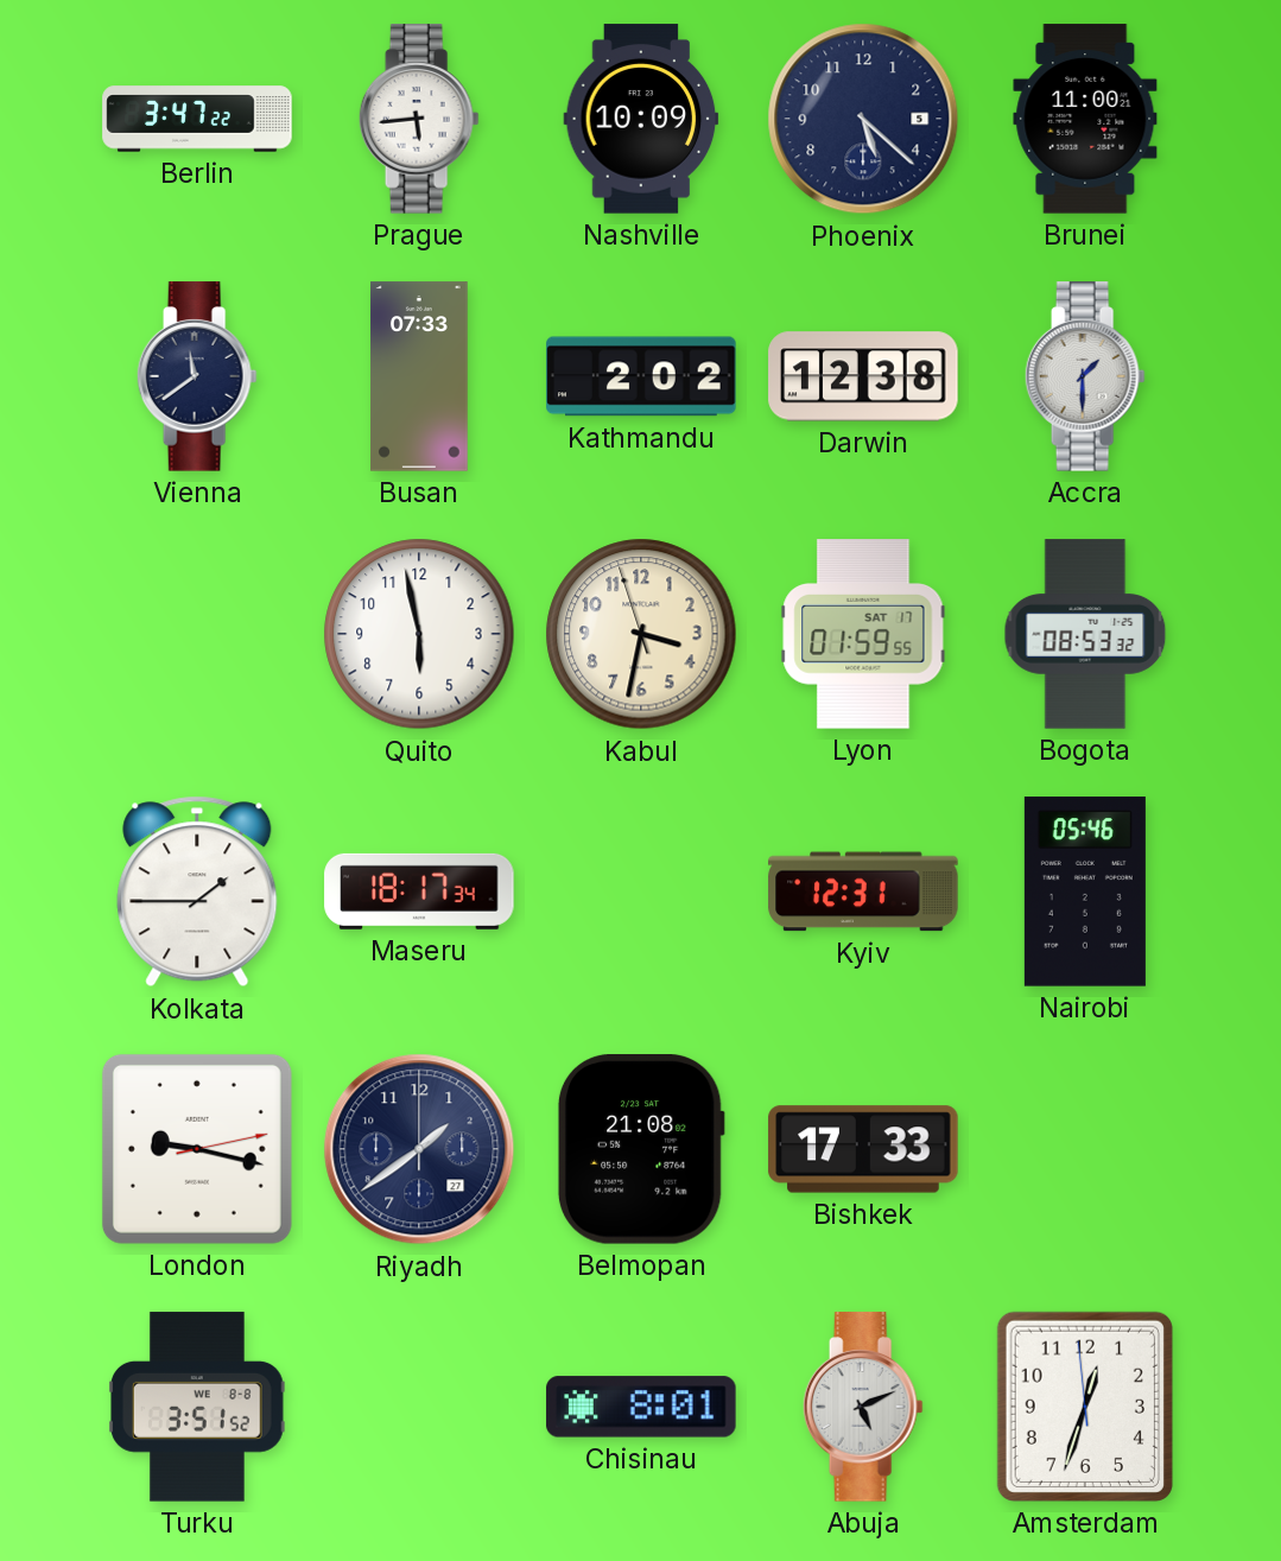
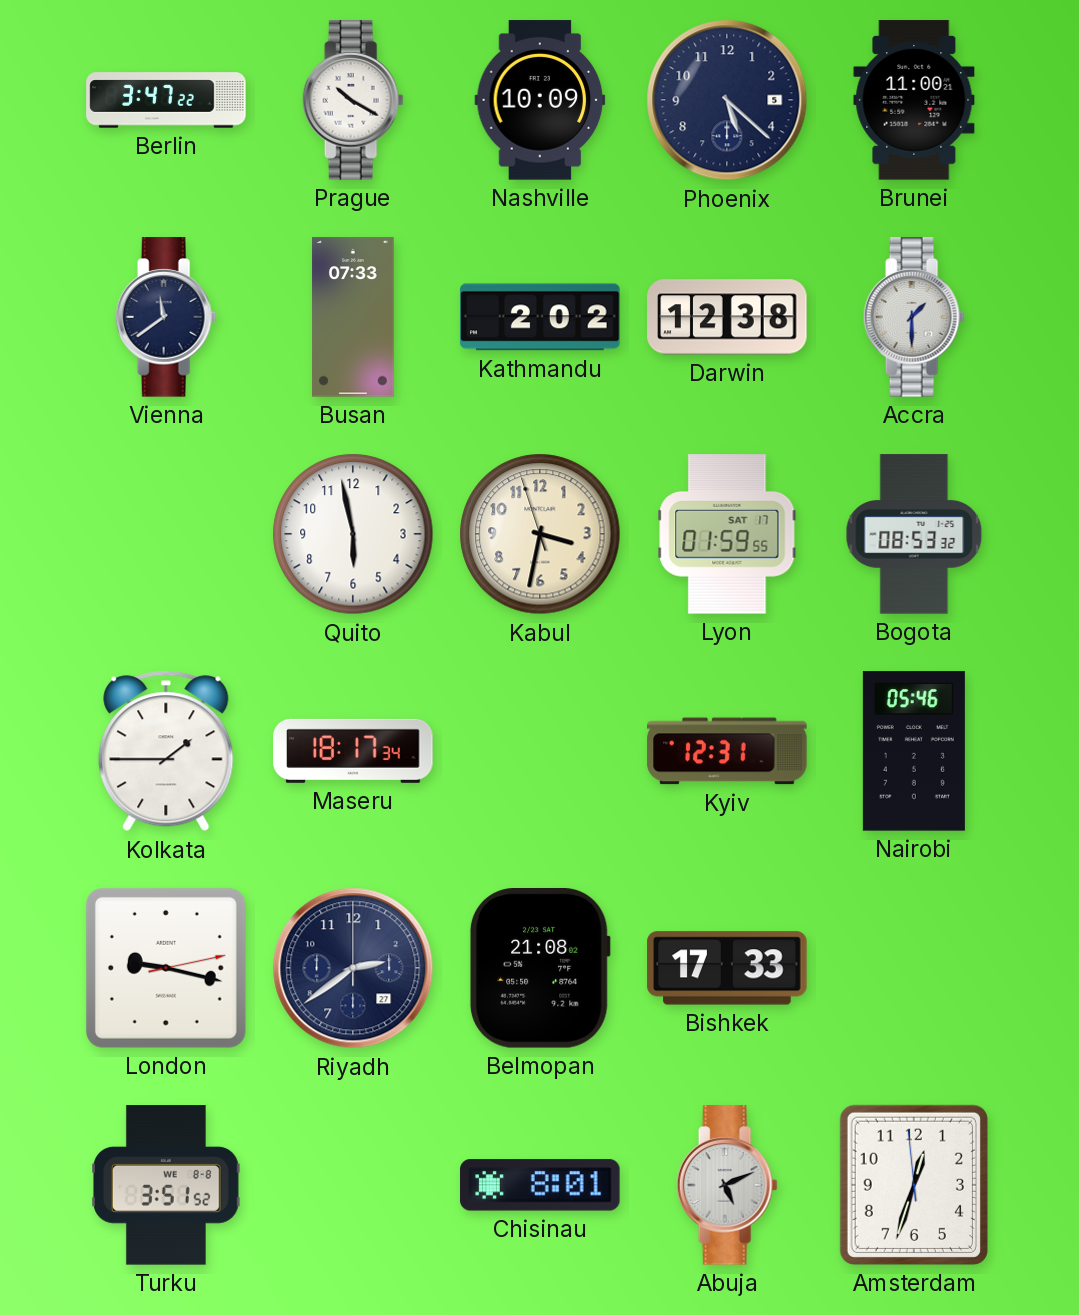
Prague: 5:44 -> 10:20
Riyadh: 1:39 -> 2:39
